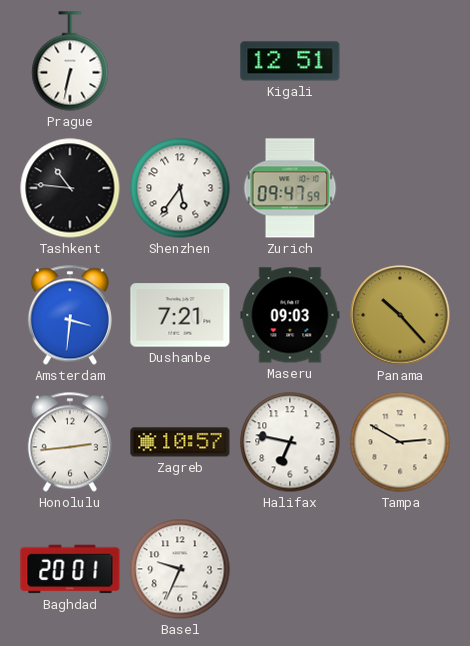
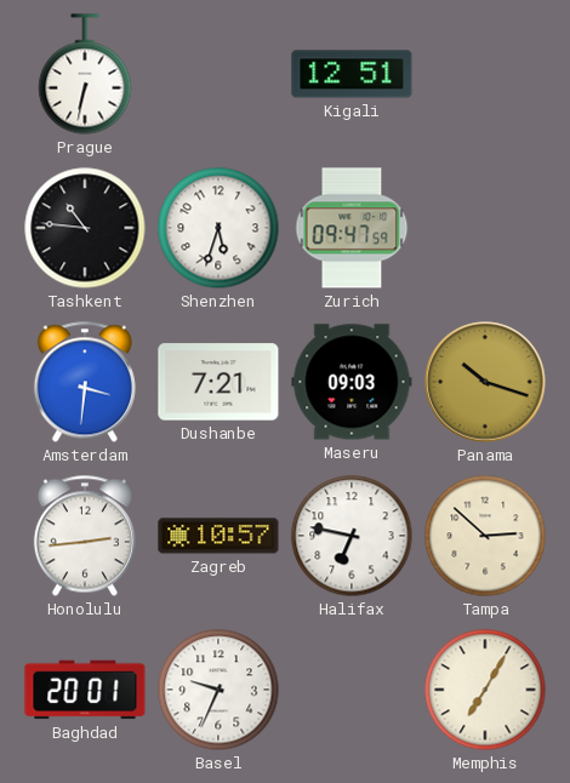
Shenzhen: 5:36 -> 5:33
Panama: 10:23 -> 10:18
Tampa: 2:50 -> 2:52
Memphis: none -> 7:05
